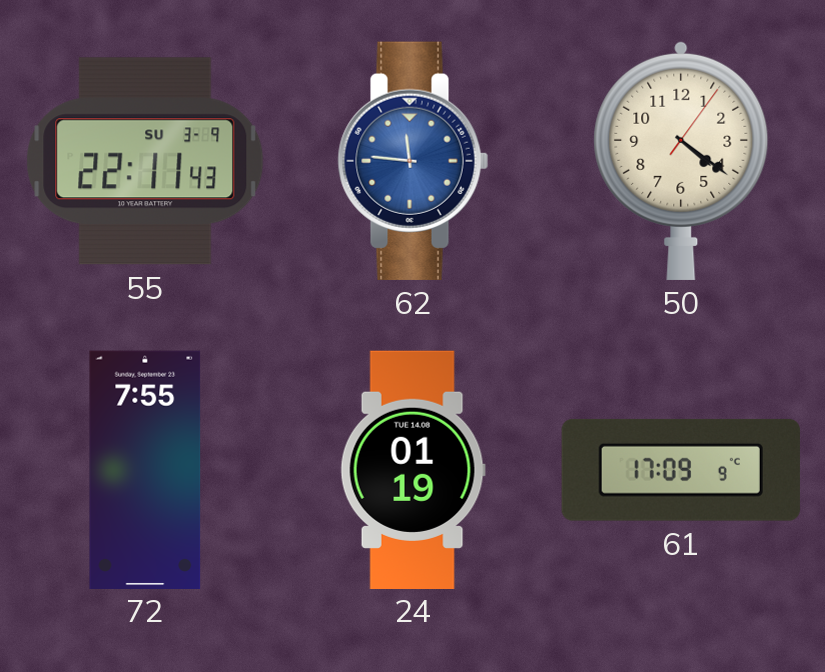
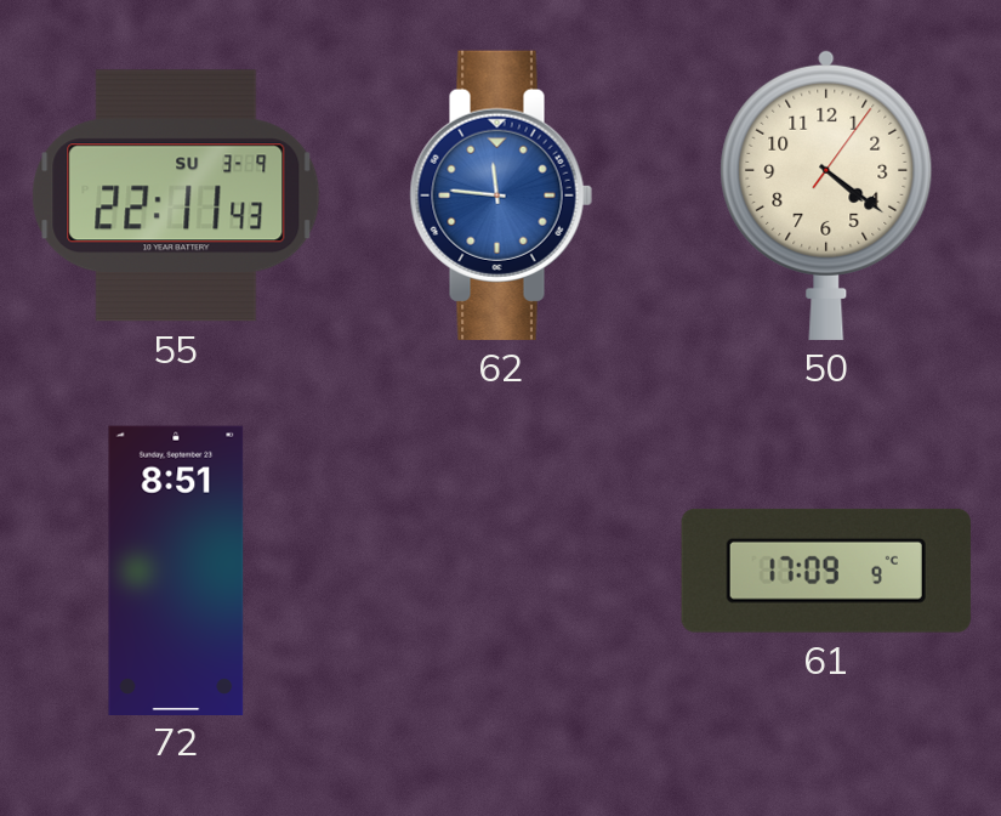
72: 7:55 -> 8:51
24: 01:19 -> none
